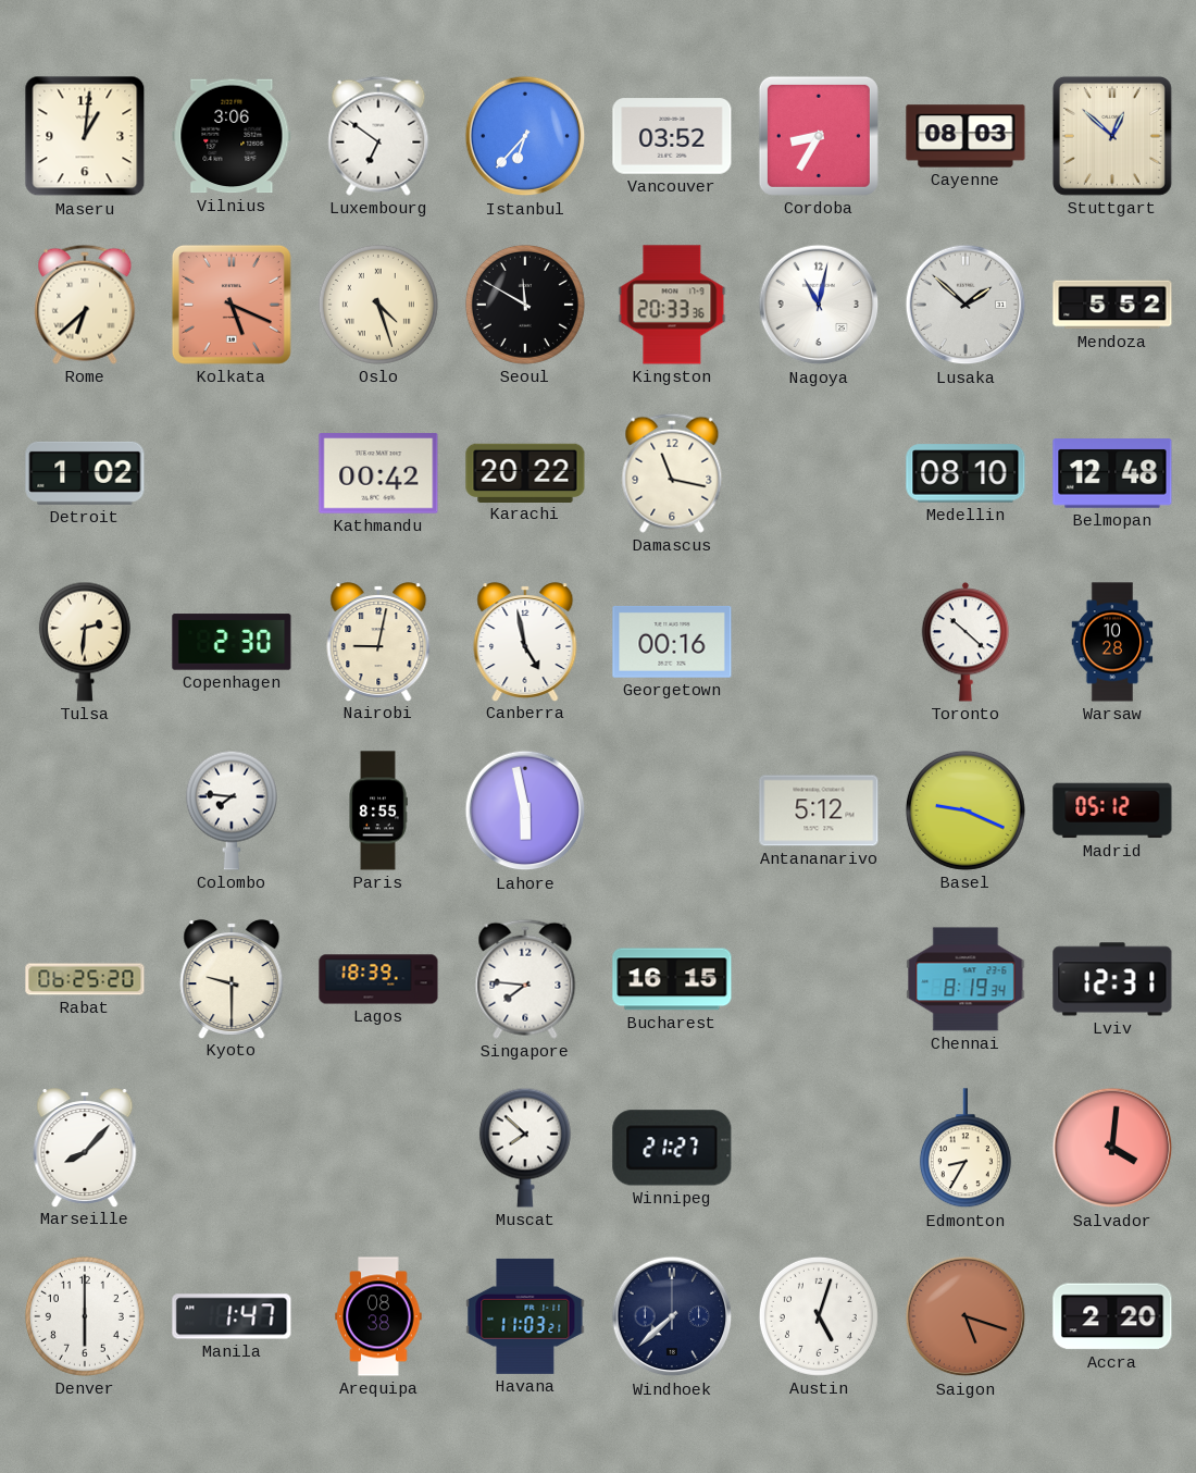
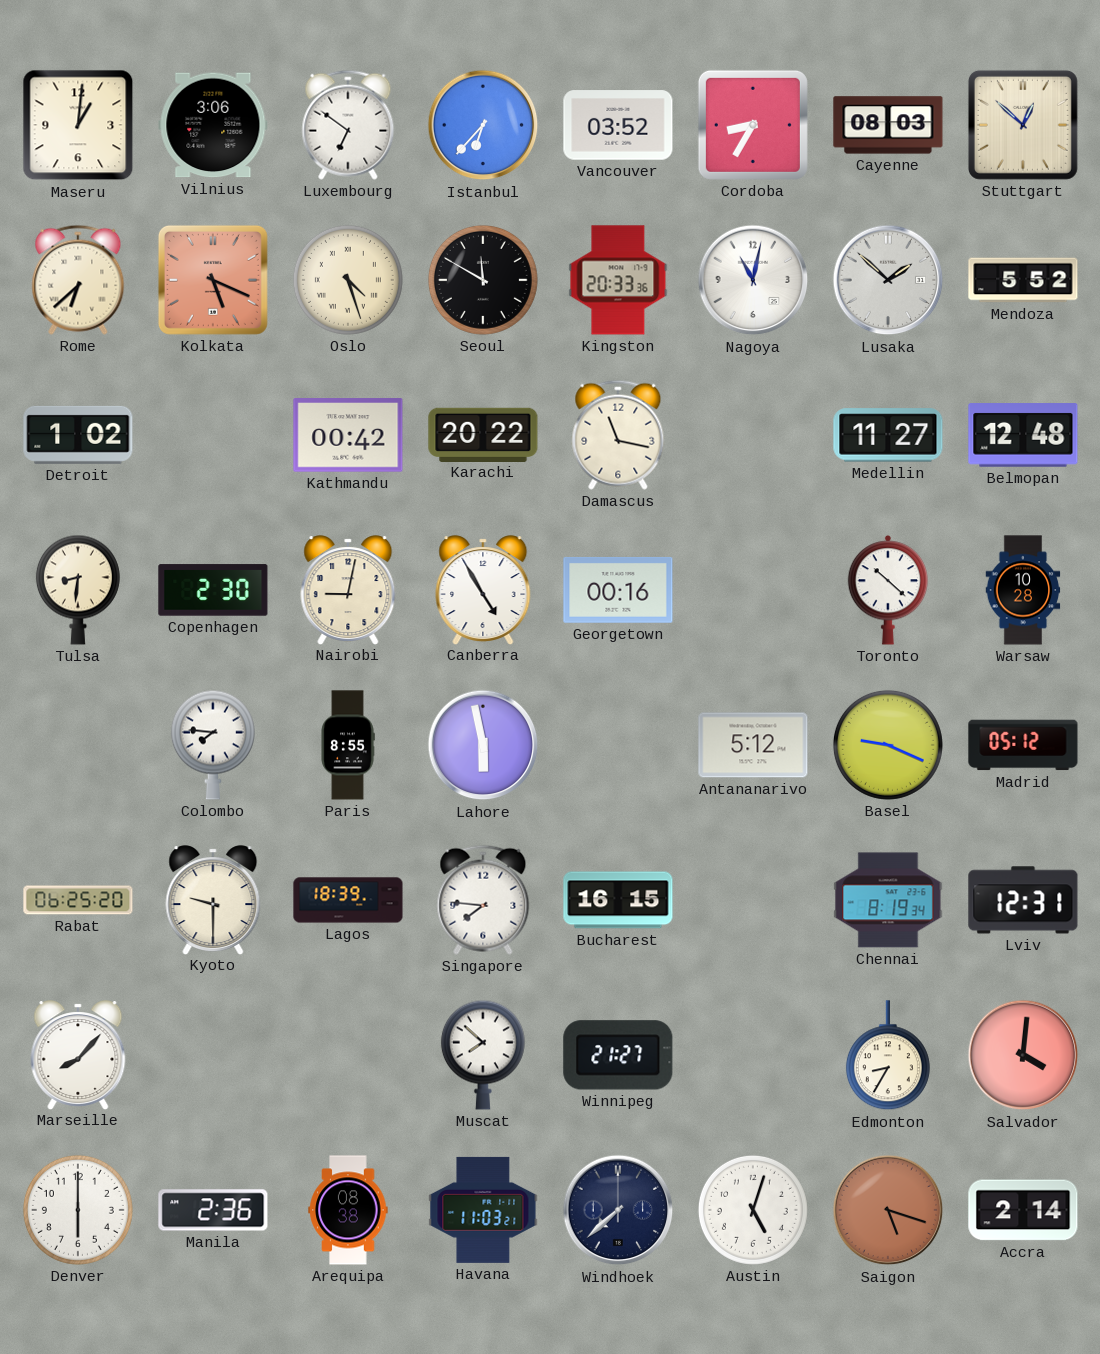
Medellin: 08:10 -> 11:27
Tulsa: 2:31 -> 8:31
Canberra: 4:58 -> 4:55
Manila: 1:47 -> 2:36
Accra: 2:20 -> 2:14
